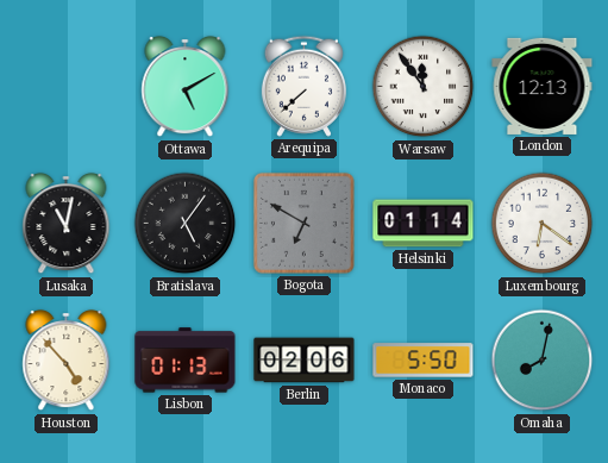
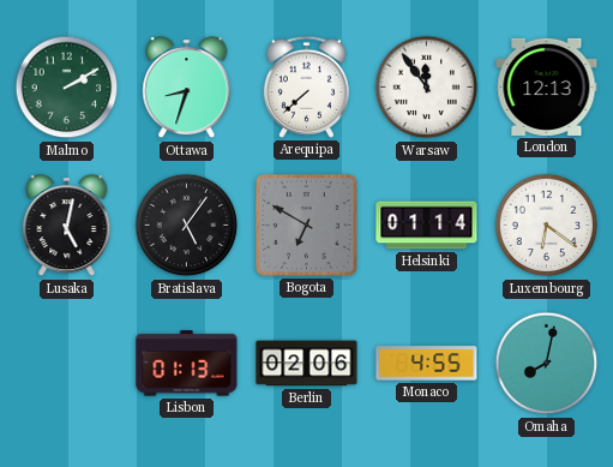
Malmo: none -> 2:10
Ottawa: 5:10 -> 8:33
Lusaka: 11:02 -> 5:02
Houston: 4:53 -> none
Monaco: 5:50 -> 4:55
